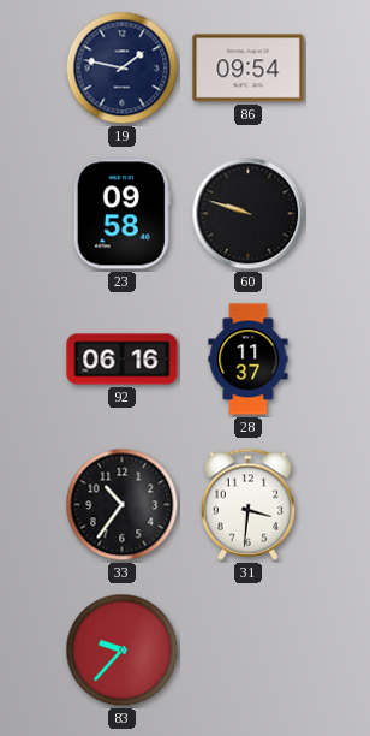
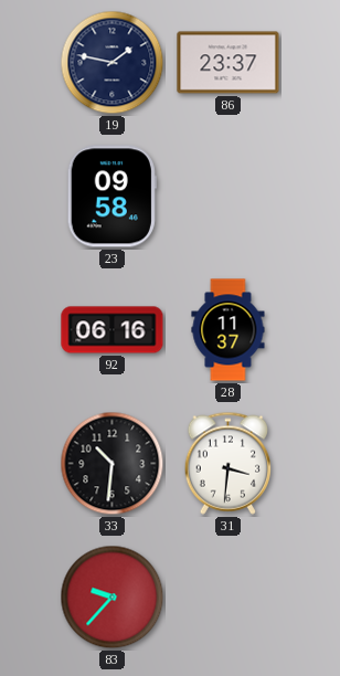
86: 09:54 -> 23:37
60: 9:48 -> none
33: 10:36 -> 10:31
